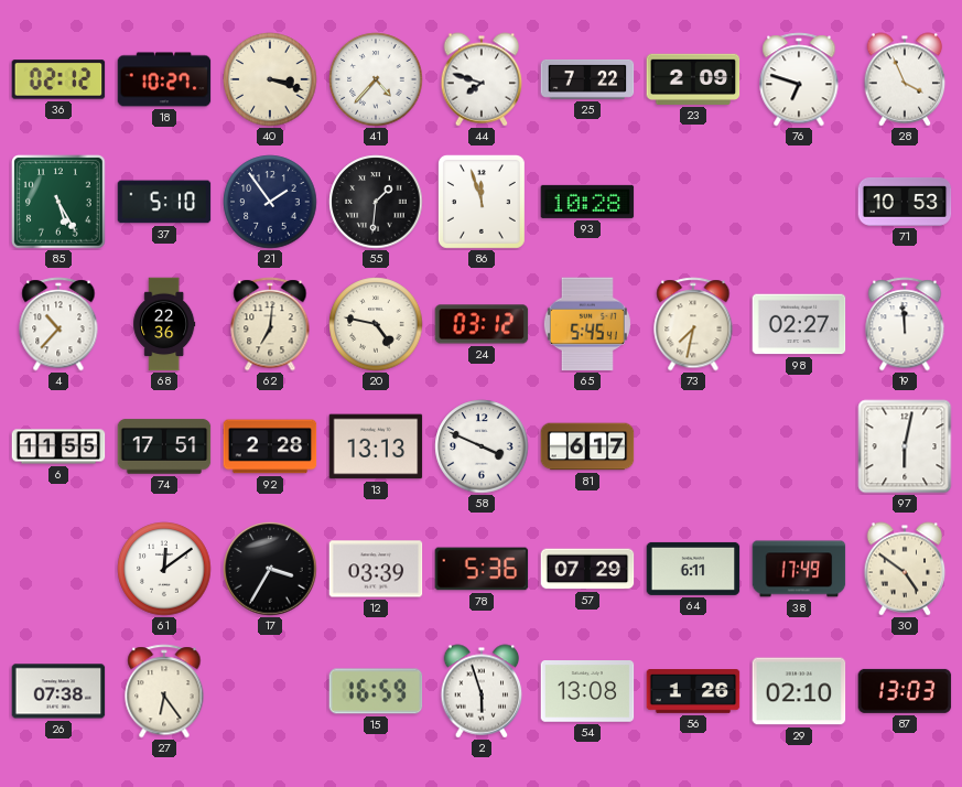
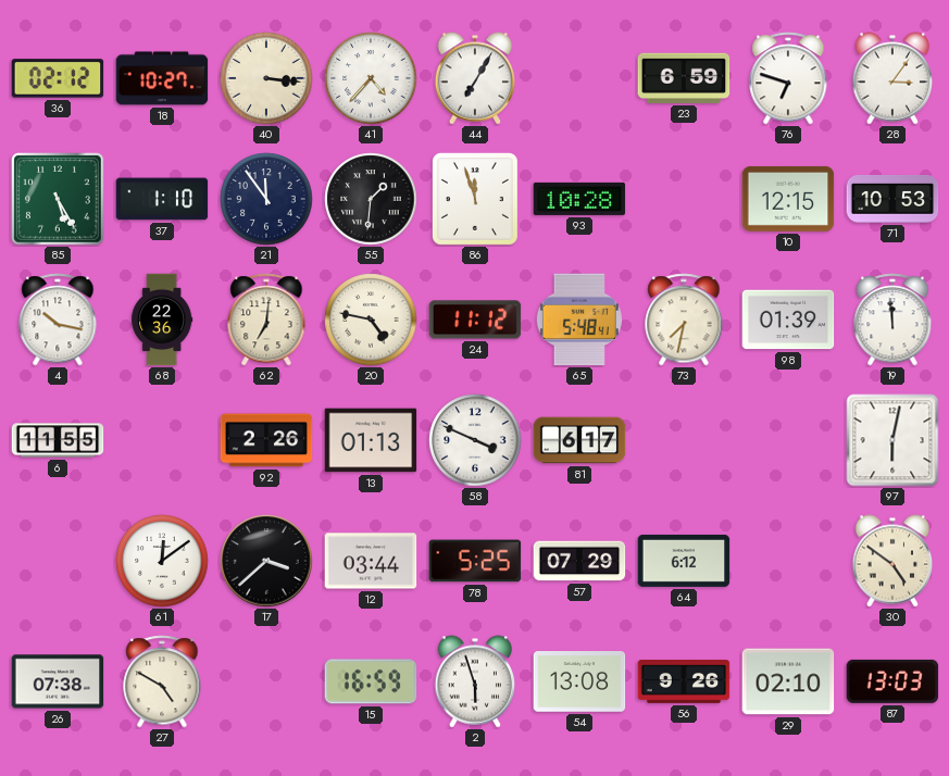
40: 3:18 -> 3:16
44: 7:48 -> 7:05
25: 7:22 -> none
23: 2:09 -> 6:59
28: 3:56 -> 3:06
37: 5:10 -> 1:10
21: 1:54 -> 11:54
10: none -> 12:15
4: 10:37 -> 10:17
24: 03:12 -> 11:12
65: 5:45 -> 5:48
98: 02:27 -> 01:39
74: 17:51 -> none
92: 2:28 -> 2:26
13: 13:13 -> 01:13
17: 3:35 -> 3:38
12: 03:39 -> 03:44
78: 5:36 -> 5:25
64: 6:11 -> 6:12
38: 17:49 -> none
27: 6:24 -> 4:50
56: 1:26 -> 9:26
